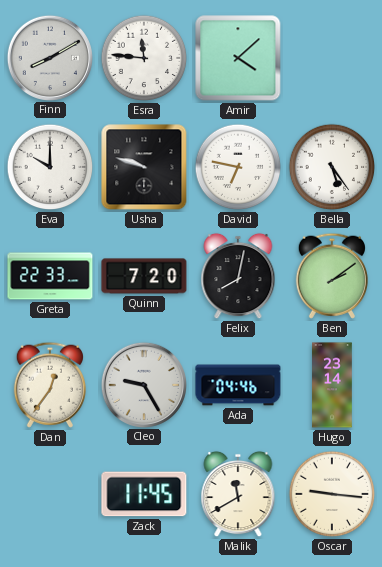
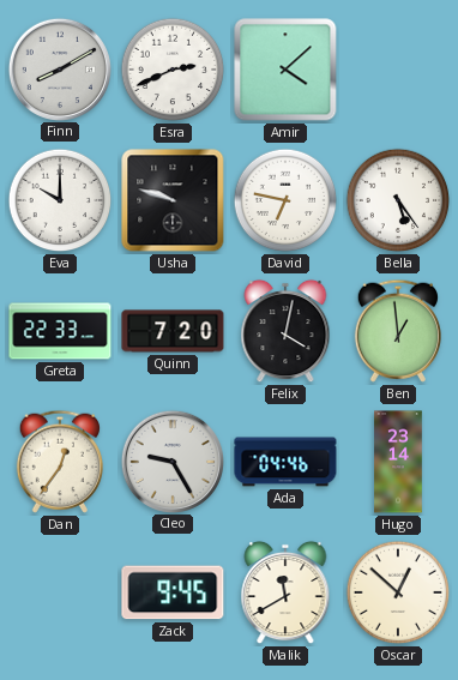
Esra: 11:46 -> 2:41
Felix: 8:02 -> 4:02
Ben: 2:09 -> 12:59
Zack: 11:45 -> 9:45
Oscar: 9:16 -> 12:52
